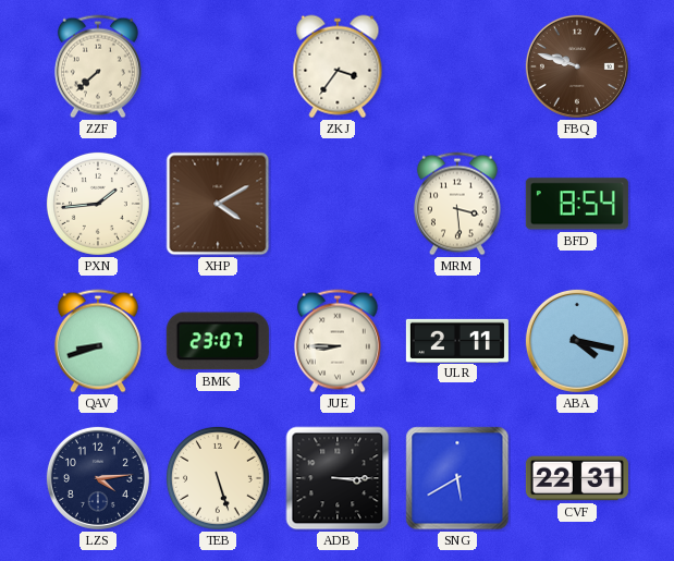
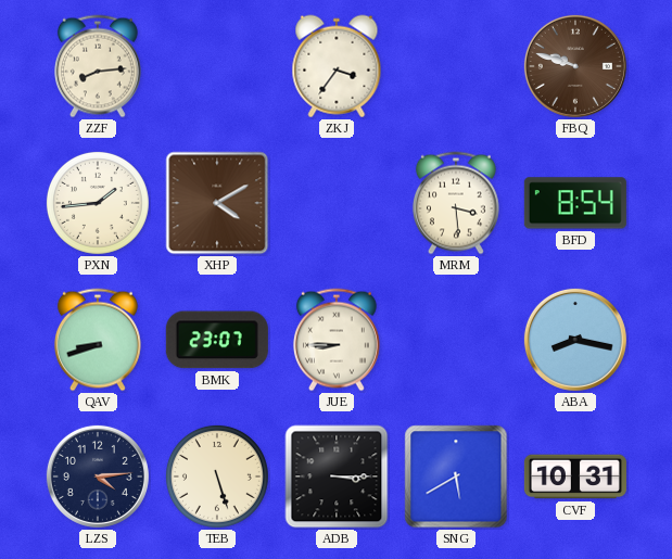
ZZF: 7:38 -> 8:14
ULR: 2:11 -> none
ABA: 4:17 -> 8:17
CVF: 22:31 -> 10:31
